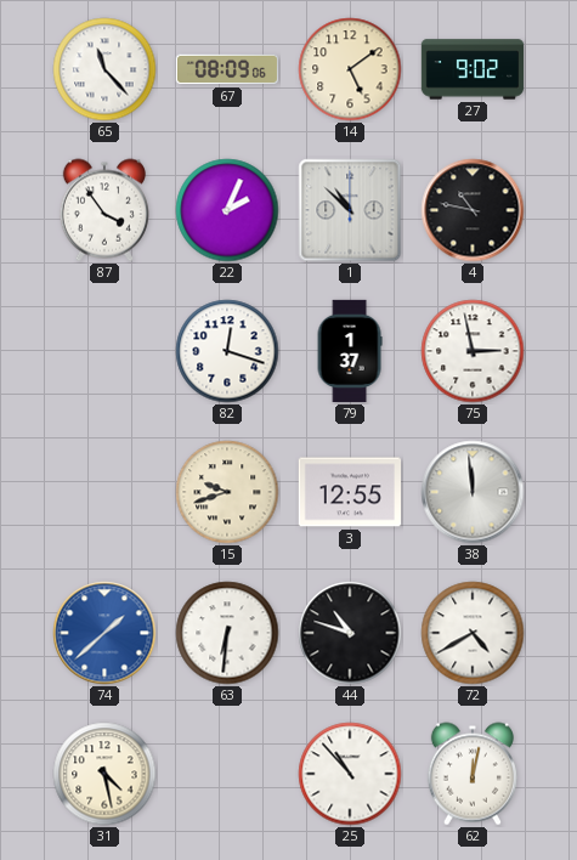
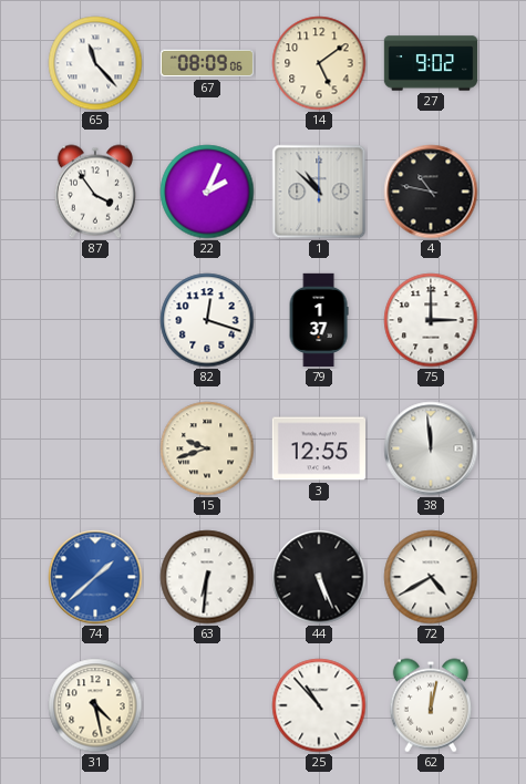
75: 2:58 -> 3:00
44: 10:48 -> 5:26
